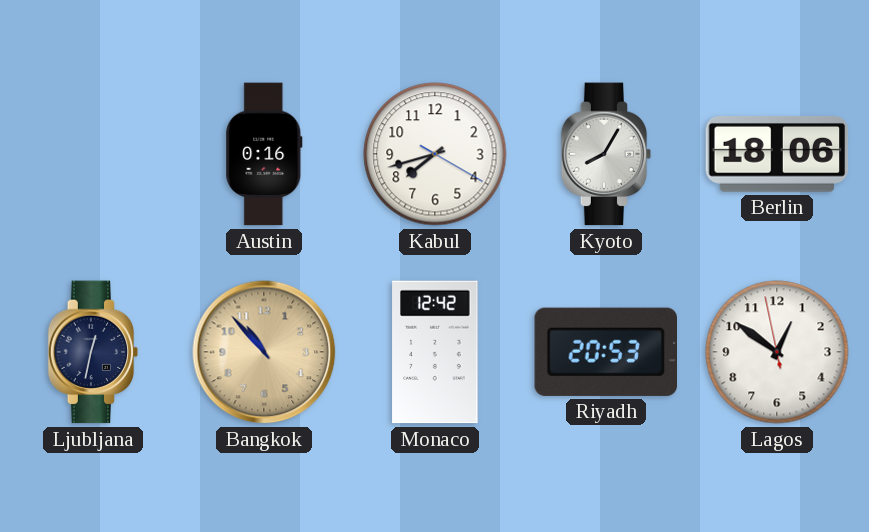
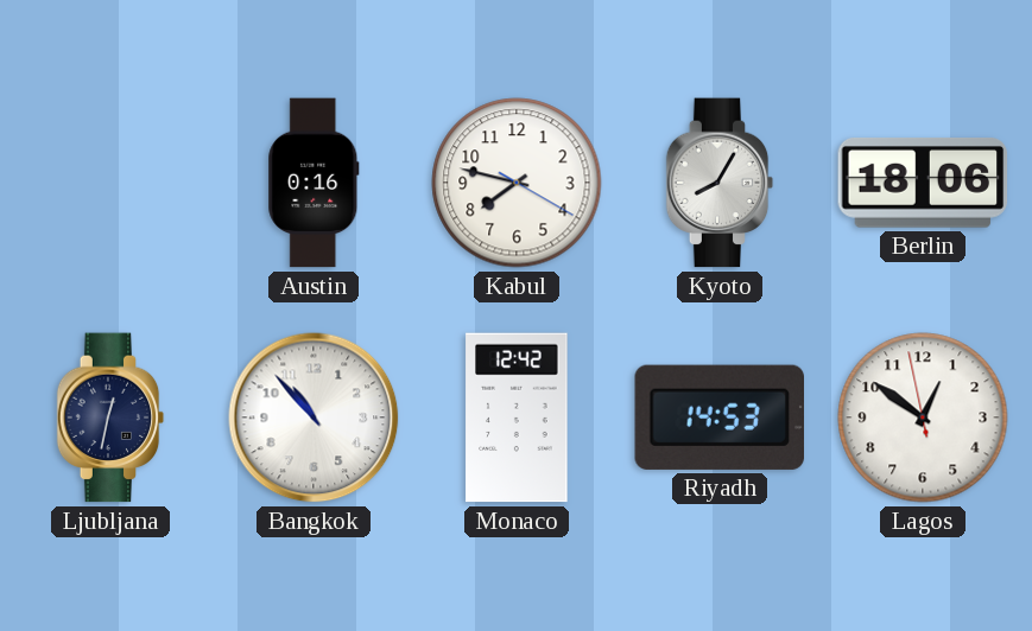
Kabul: 7:42 -> 7:47
Bangkok dial: champagne -> white
Riyadh: 20:53 -> 14:53
